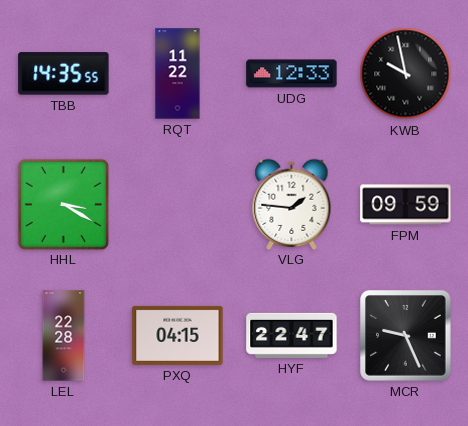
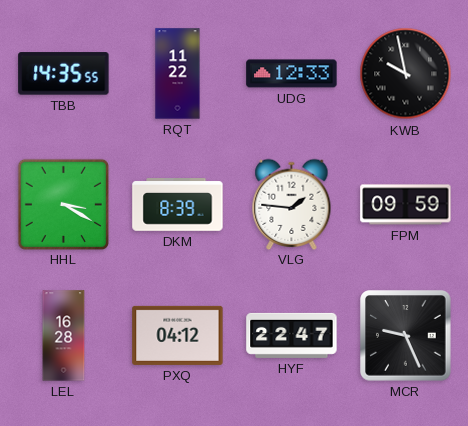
DKM: none -> 8:39
LEL: 22:28 -> 16:28
PXQ: 04:15 -> 04:12
